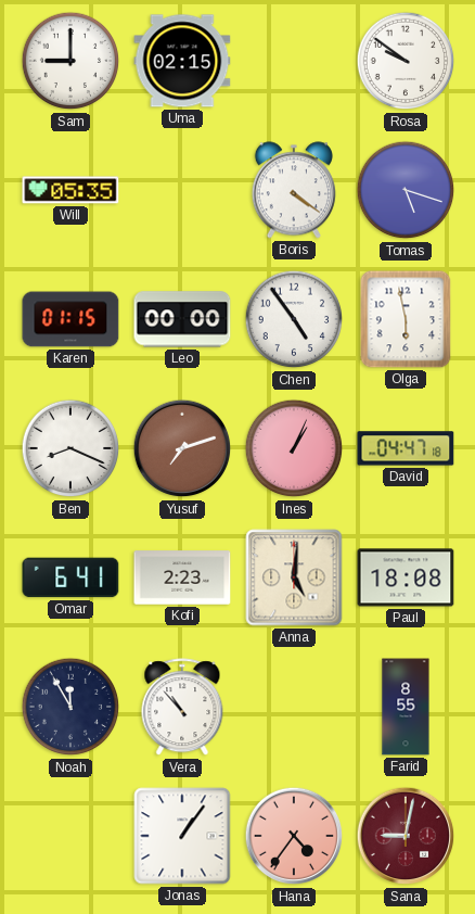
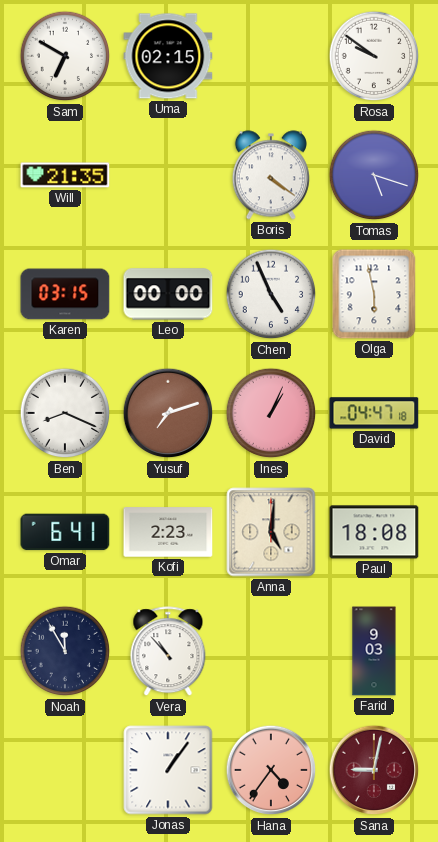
Sam: 9:00 -> 6:50
Will: 05:35 -> 21:35
Karen: 01:15 -> 03:15
Chen: 4:54 -> 4:56
Farid: 8:55 -> 9:03
